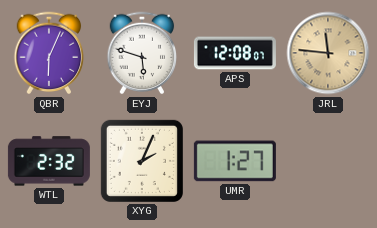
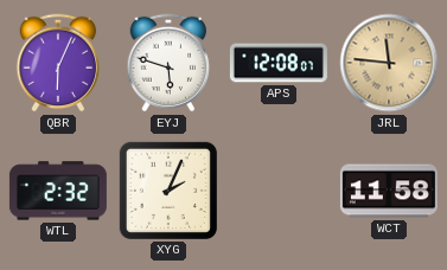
UMR: 1:27 -> none
WCT: none -> 11:58
